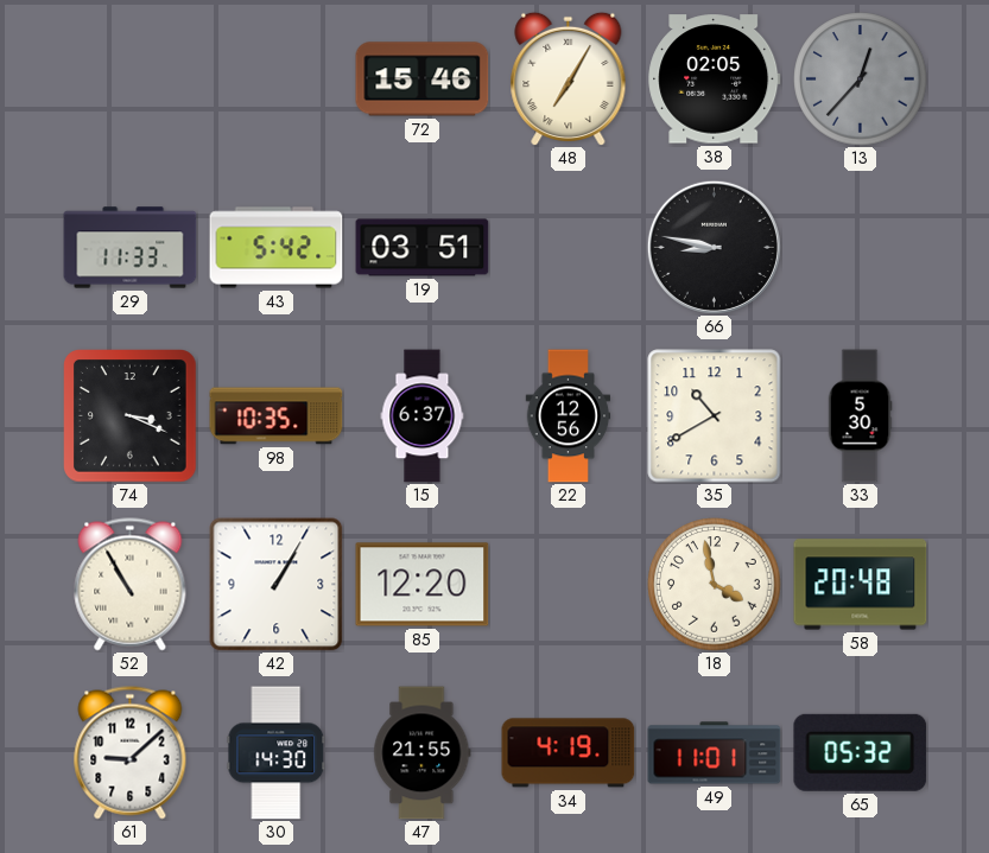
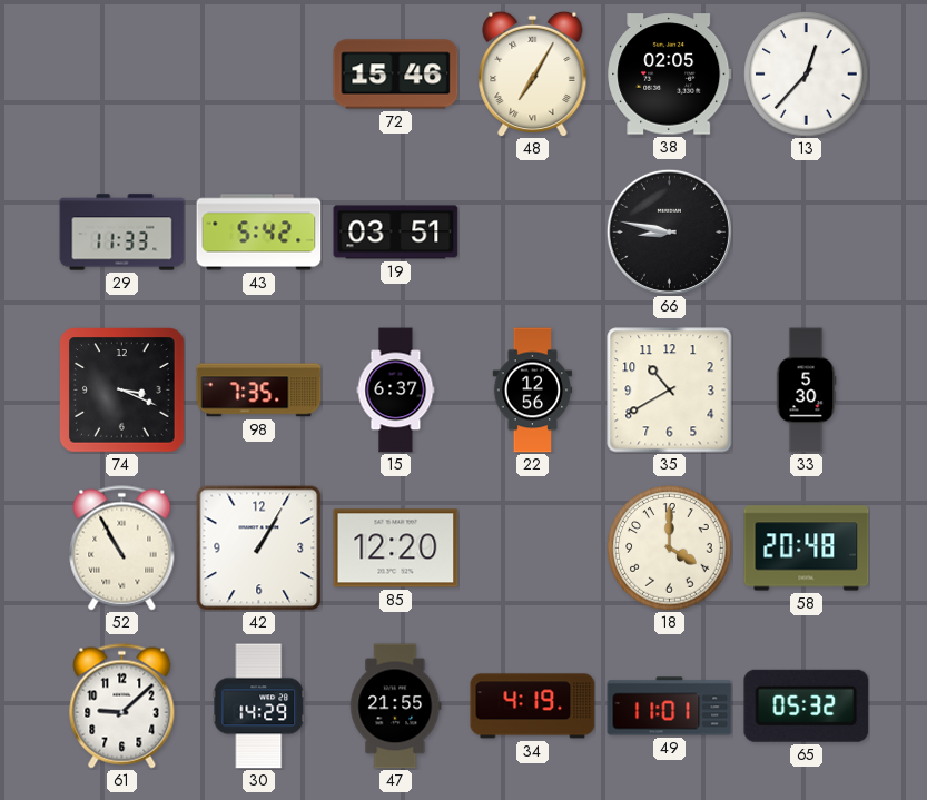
13 dial: grey -> white
98: 10:35 -> 7:35
18: 3:58 -> 4:00
30: 14:30 -> 14:29
